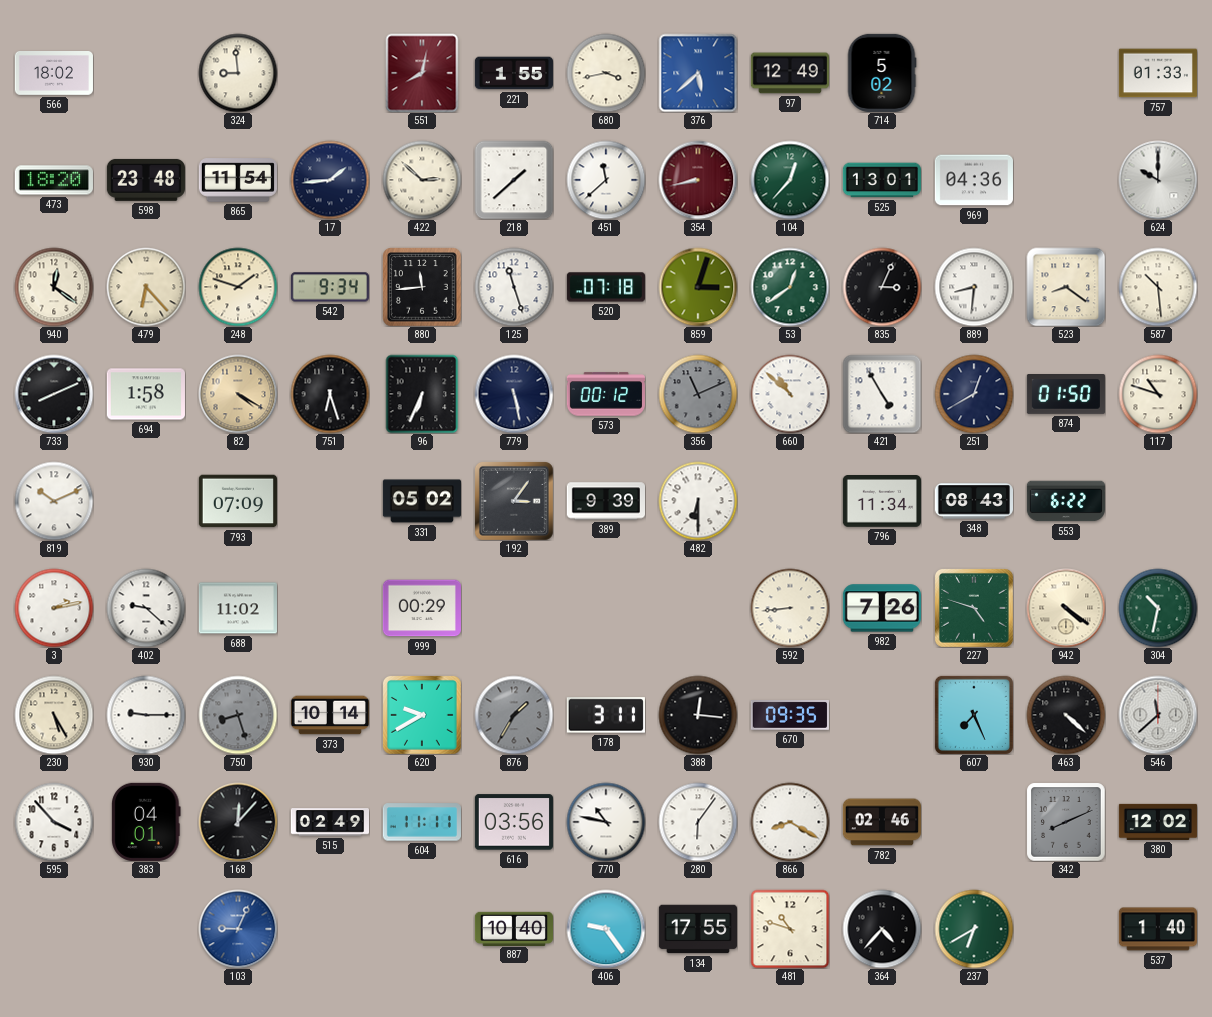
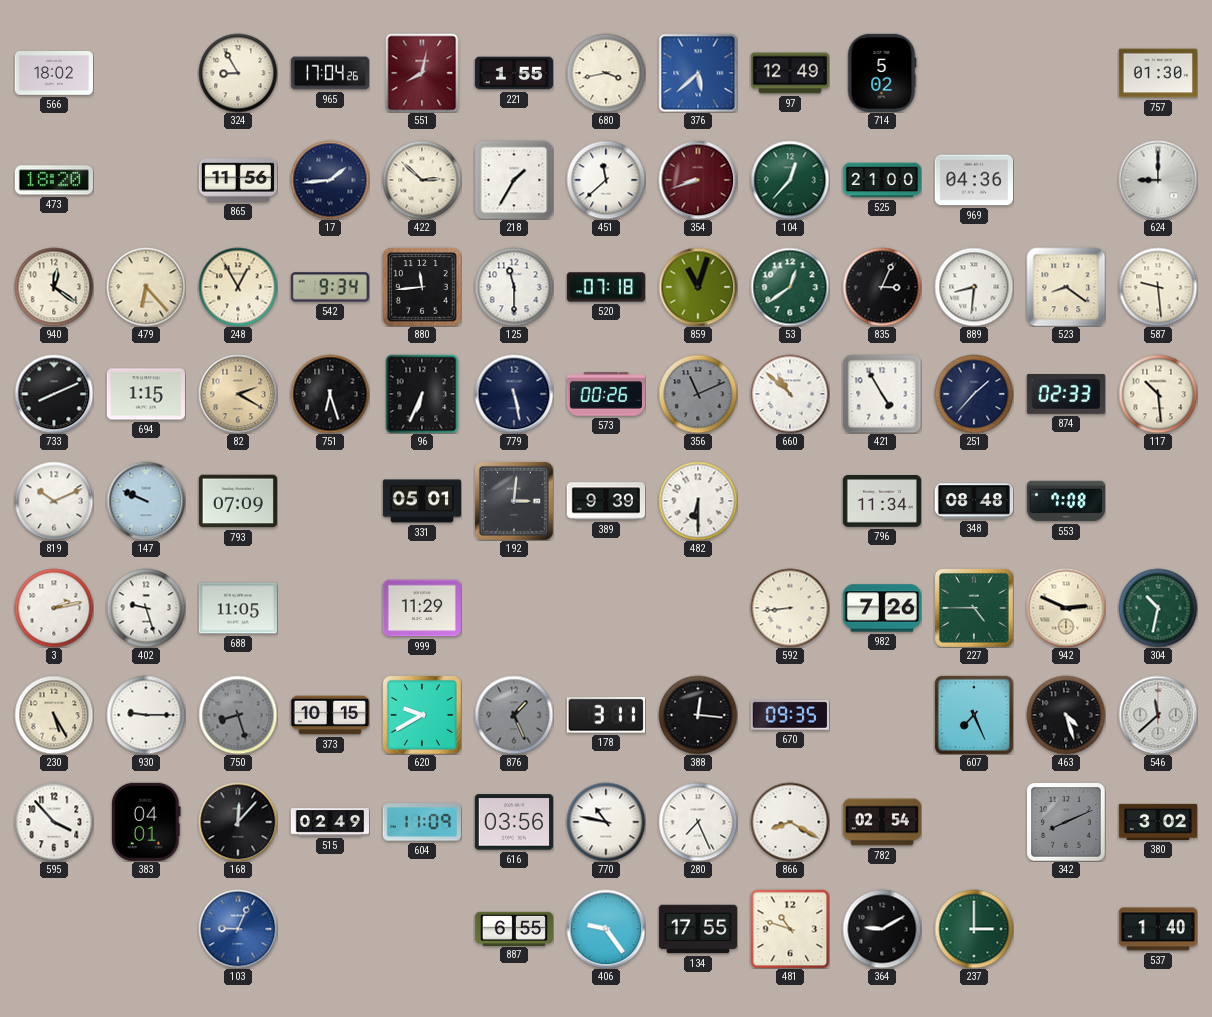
324: 8:59 -> 8:55
965: none -> 17:04
757: 01:33 -> 01:30
598: 23:48 -> none
865: 11:54 -> 11:56
218: 1:38 -> 1:35
354: 8:43 -> 8:42
525: 13:01 -> 21:00
624: 10:00 -> 9:00
248: 1:48 -> 12:55
125: 11:27 -> 11:30
859: 3:03 -> 11:03
587: 10:29 -> 9:29
694: 1:58 -> 1:15
82: 4:20 -> 2:20
573: 00:12 -> 00:26
251: 12:40 -> 1:37
874: 01:50 -> 02:33
117: 10:48 -> 10:29
147: none -> 9:49
331: 05:02 -> 05:01
192: 3:06 -> 3:01
348: 08:43 -> 08:48
553: 6:22 -> 7:08
402: 9:22 -> 9:27
688: 11:02 -> 11:05
999: 00:29 -> 11:29
227: 4:48 -> 4:45
942: 4:21 -> 2:49
373: 10:14 -> 10:15
876: 1:35 -> 1:26
463: 4:22 -> 4:27
604: 11:11 -> 11:09
280: 6:06 -> 7:26
782: 02:46 -> 02:54
380: 12:02 -> 3:02
887: 10:40 -> 6:55
364: 4:37 -> 9:10
237: 6:40 -> 3:00
